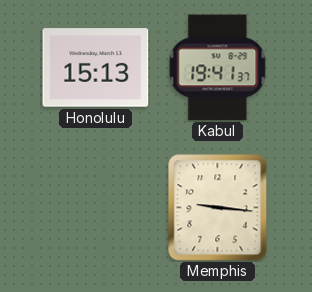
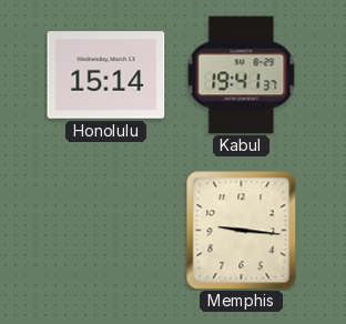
Honolulu: 15:13 -> 15:14
